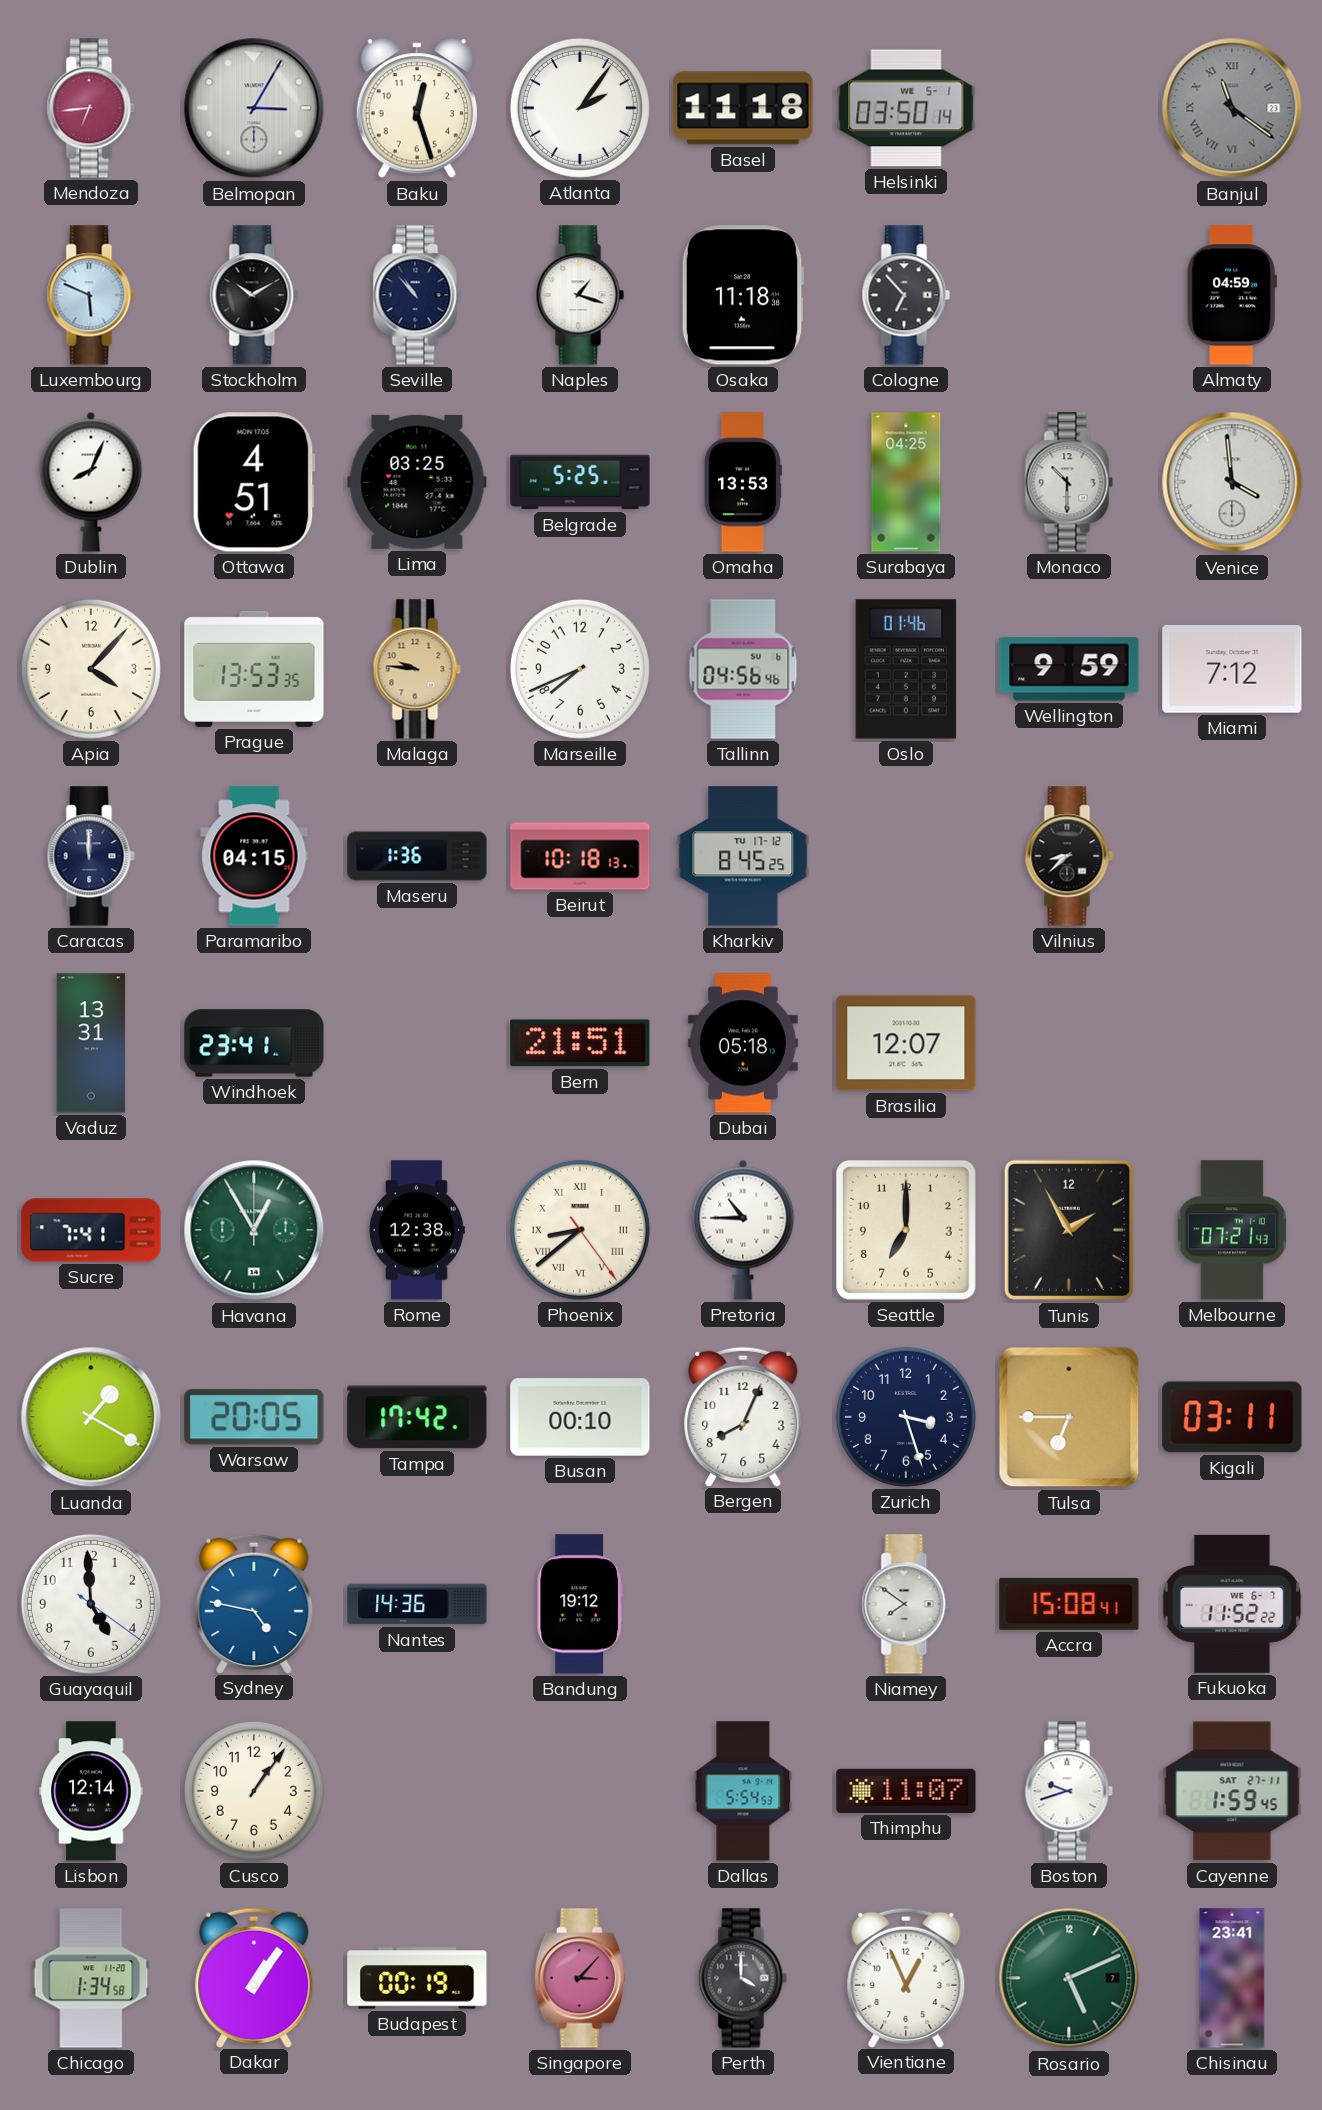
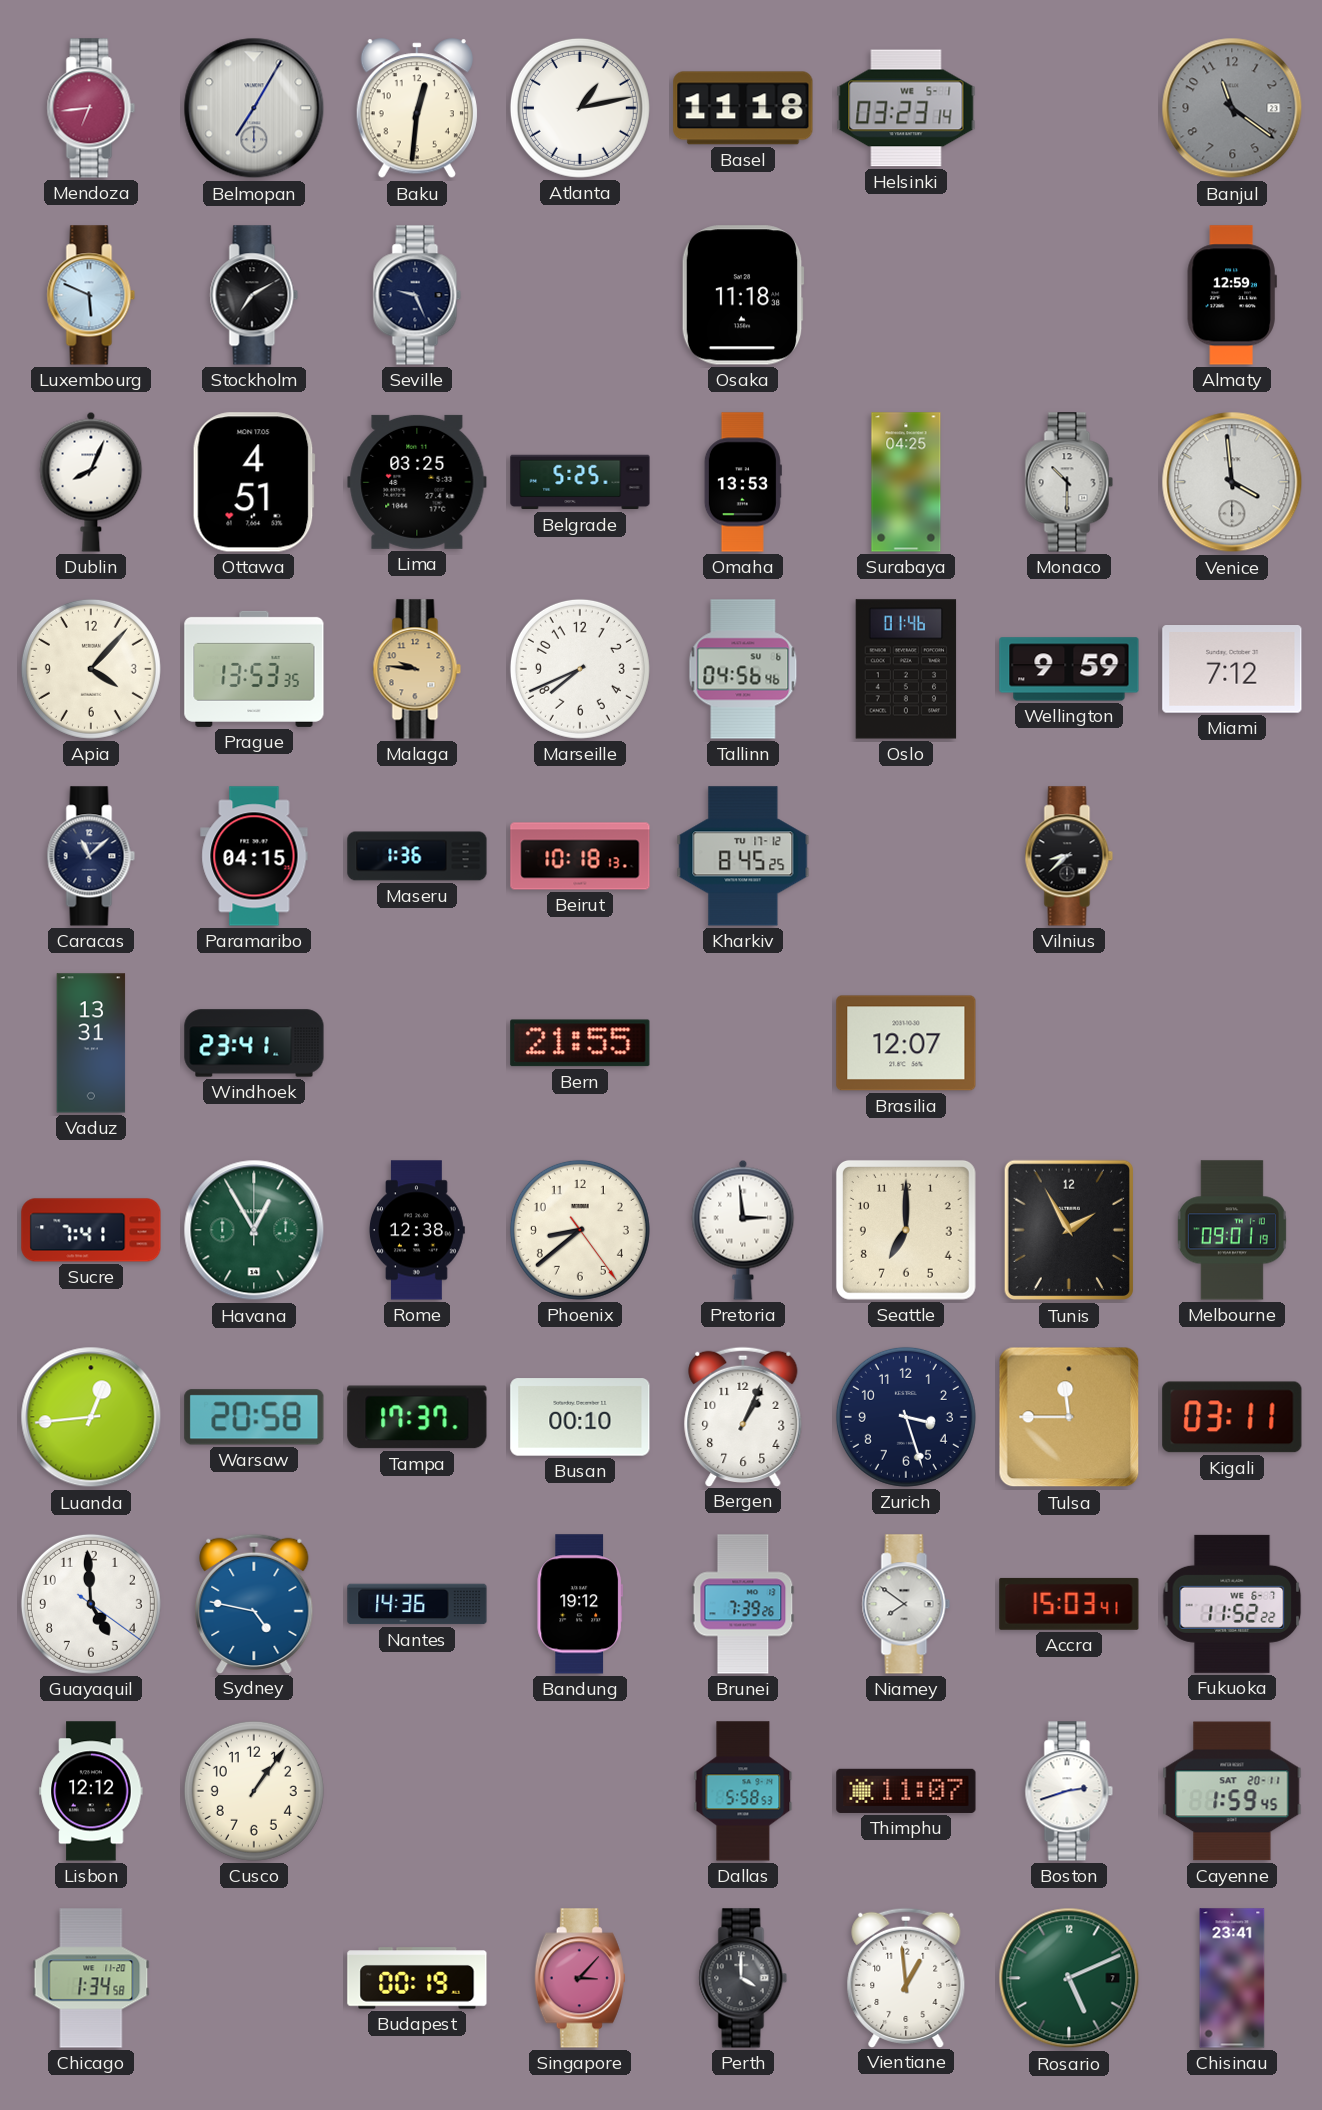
Belmopan: 3:05 -> 7:05
Baku: 12:27 -> 12:31
Atlanta: 2:06 -> 1:13
Helsinki: 03:50 -> 03:23
Banjul numerals: Roman -> Arabic
Stockholm: 10:10 -> 7:10
Seville: 10:53 -> 9:26
Naples: 1:18 -> none
Cologne: 6:53 -> none
Almaty: 04:59 -> 12:59
Caracas: 12:00 -> 11:08
Bern: 21:51 -> 21:55
Dubai: 05:18 -> none
Phoenix numerals: Roman -> Arabic
Pretoria: 10:45 -> 2:59
Melbourne: 07:21 -> 09:01
Luanda: 1:20 -> 12:44
Warsaw: 20:05 -> 20:58
Tampa: 17:42 -> 17:37
Bergen: 8:04 -> 1:04
Tulsa: 6:45 -> 11:45
Brunei: none -> 7:39
Accra: 15:08 -> 15:03
Lisbon: 12:14 -> 12:12
Dallas: 5:54 -> 5:58
Boston: 9:42 -> 2:42
Cayenne date: SAT 27-11 -> SAT 20-11
Dakar: 1:06 -> none
Vientiane: 12:56 -> 12:59
